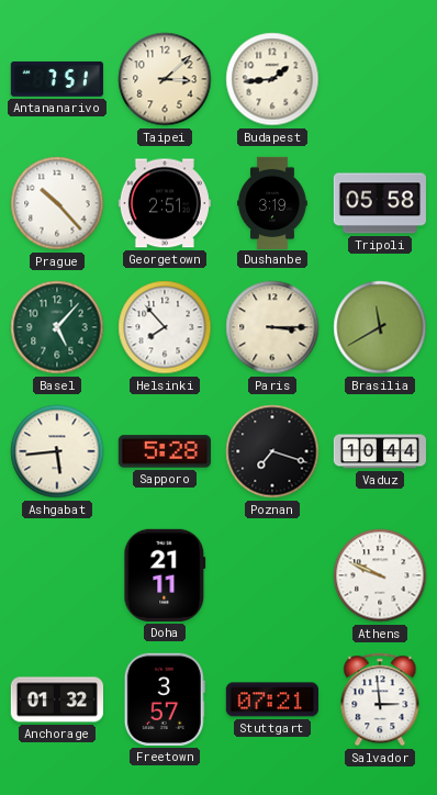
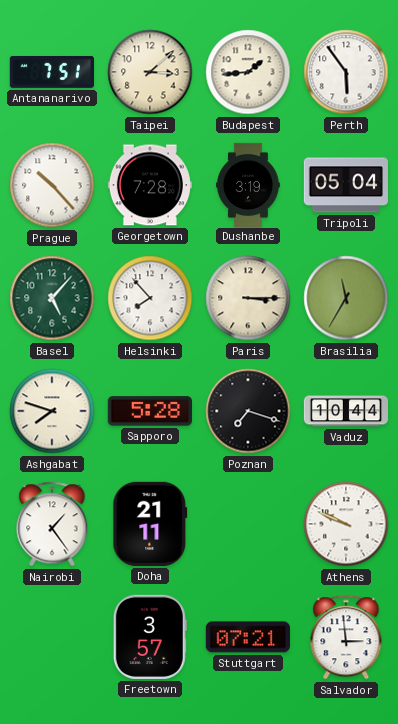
Perth: none -> 5:54
Georgetown: 2:51 -> 7:28
Tripoli: 05:58 -> 05:04
Brasilia: 11:40 -> 11:35
Ashgabat: 5:44 -> 7:48
Nairobi: none -> 1:24
Anchorage: 01:32 -> none
